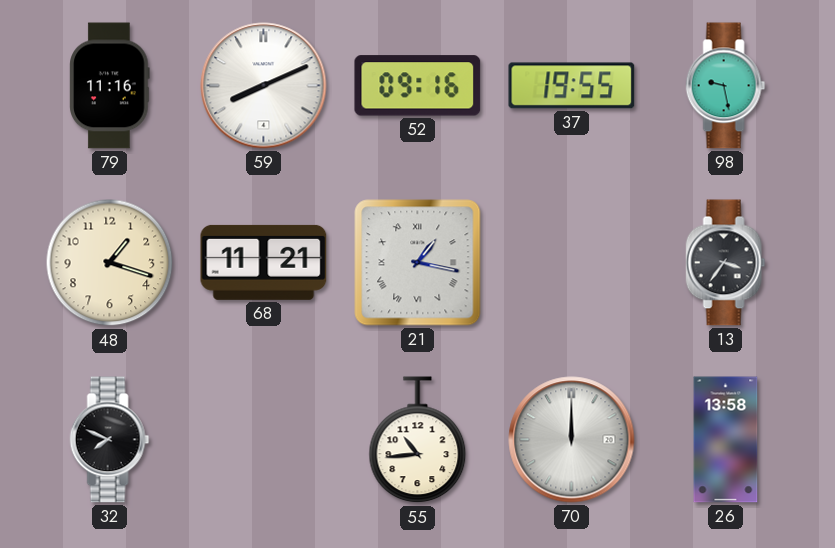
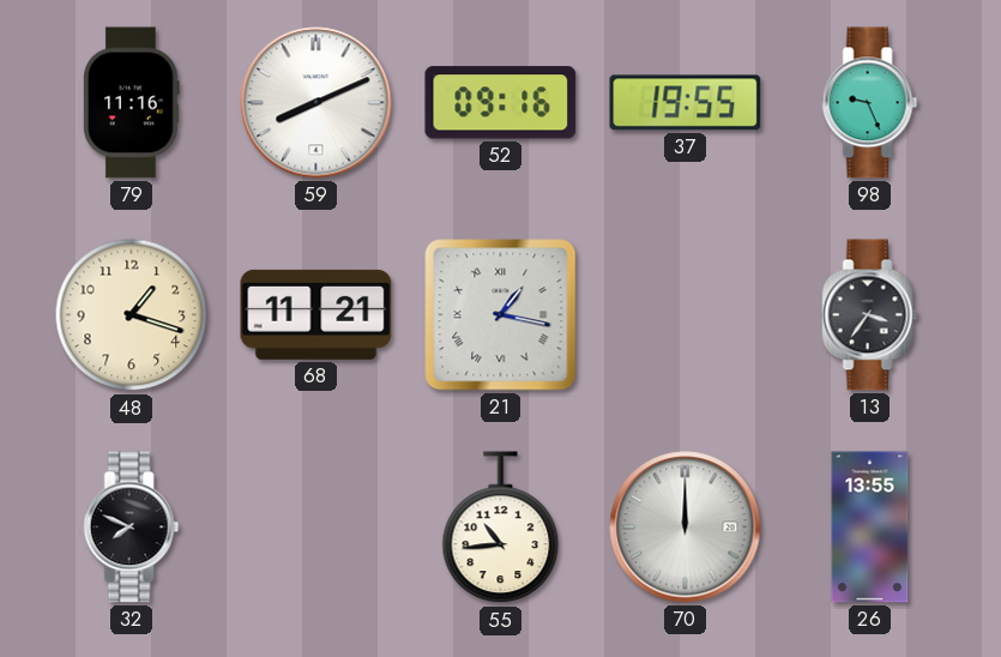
98: 9:28 -> 9:26
26: 13:58 -> 13:55
